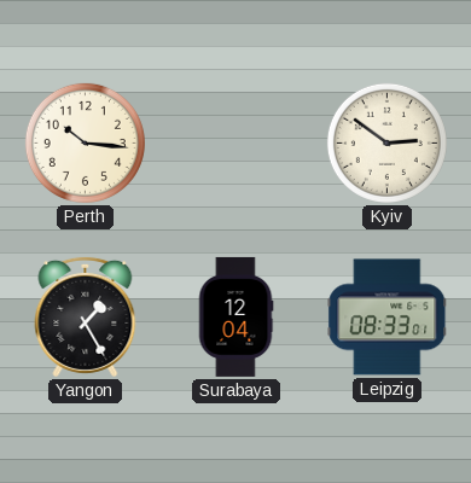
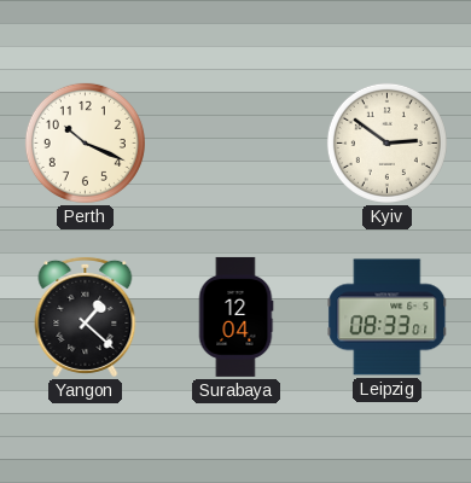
Perth: 10:16 -> 10:19
Yangon: 1:25 -> 1:22
